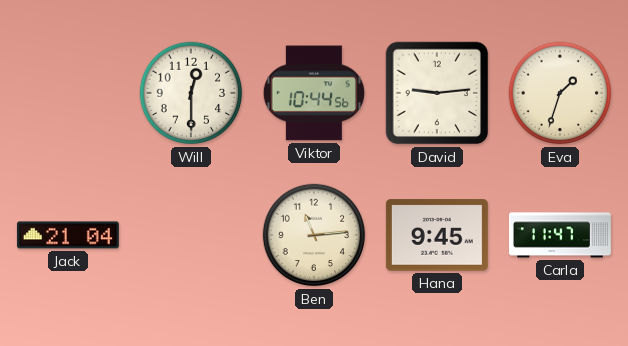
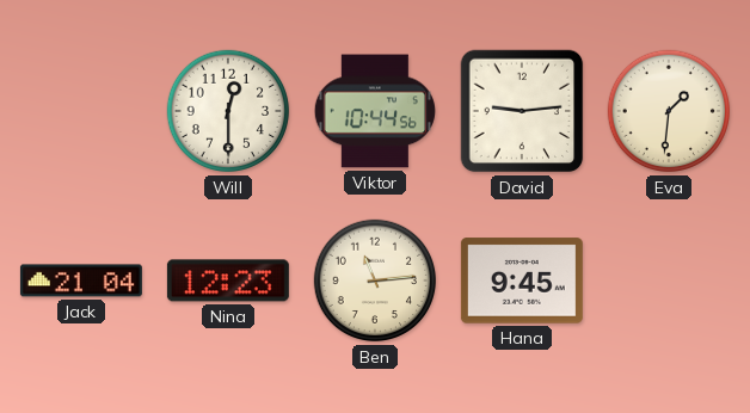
Eva: 1:33 -> 1:31
Nina: none -> 12:23
Carla: 11:47 -> none
